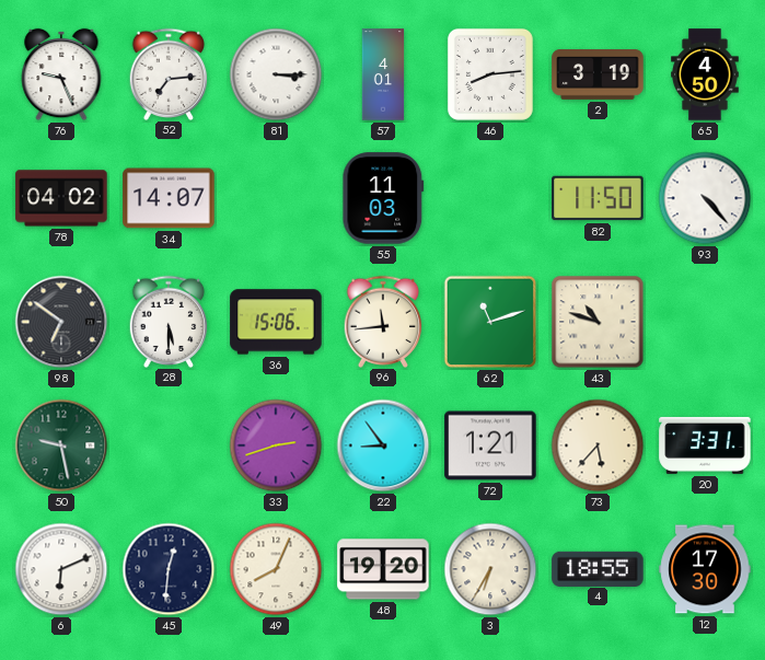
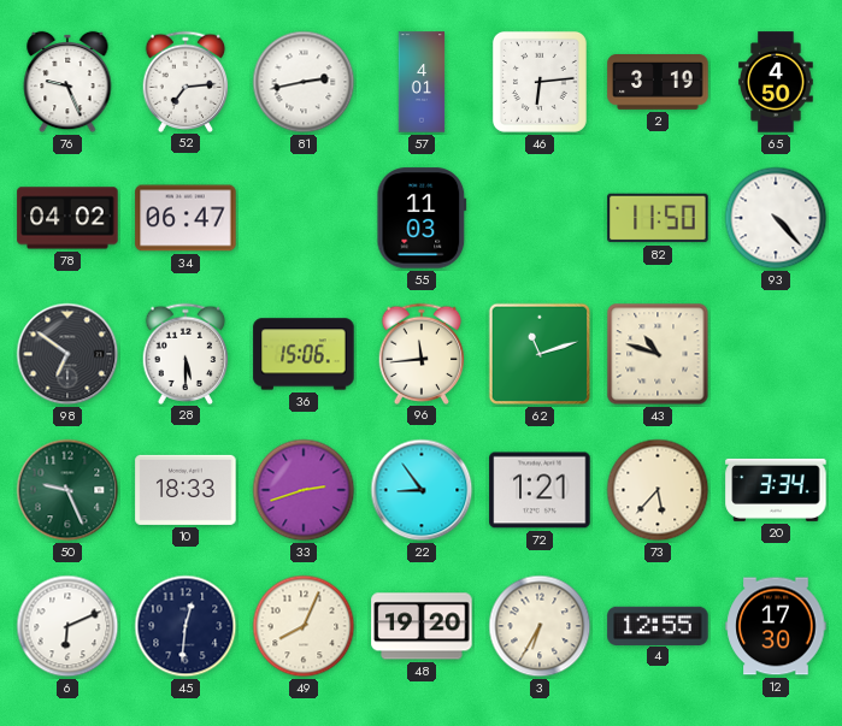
81: 3:15 -> 2:43
46: 8:14 -> 6:14
34: 14:07 -> 06:47
50: 9:28 -> 9:26
10: none -> 18:33
20: 3:31 -> 3:34
4: 18:55 -> 12:55
